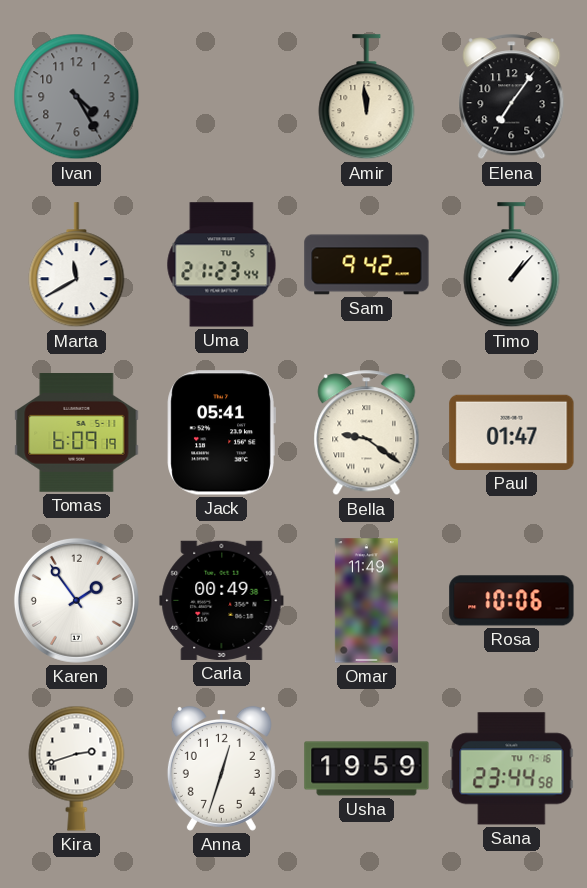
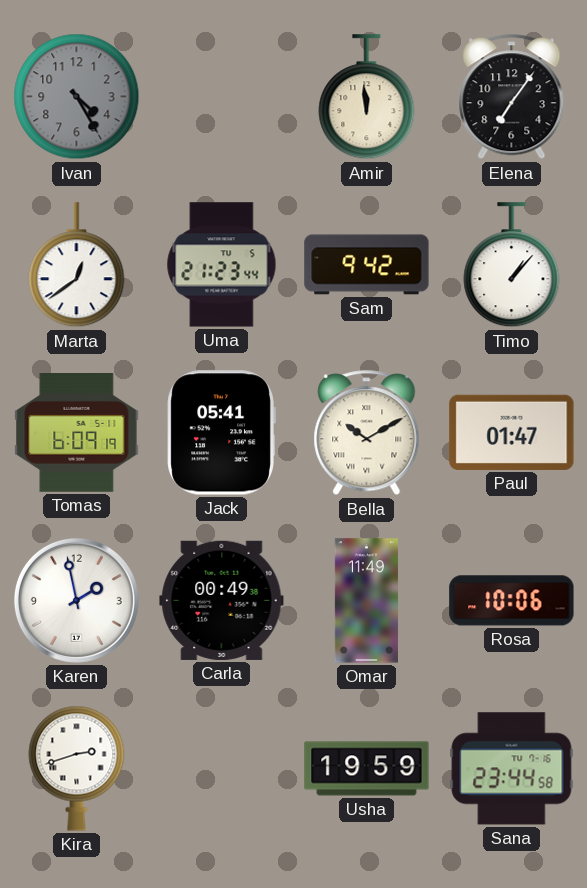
Marta: 11:40 -> 12:39
Bella: 9:21 -> 10:10
Karen: 1:54 -> 1:58
Anna: 12:33 -> none
